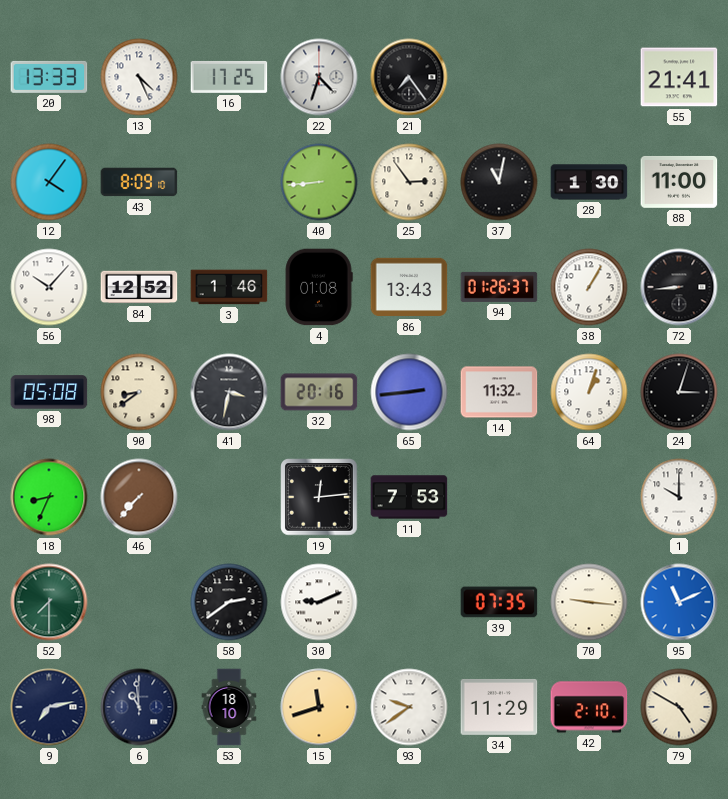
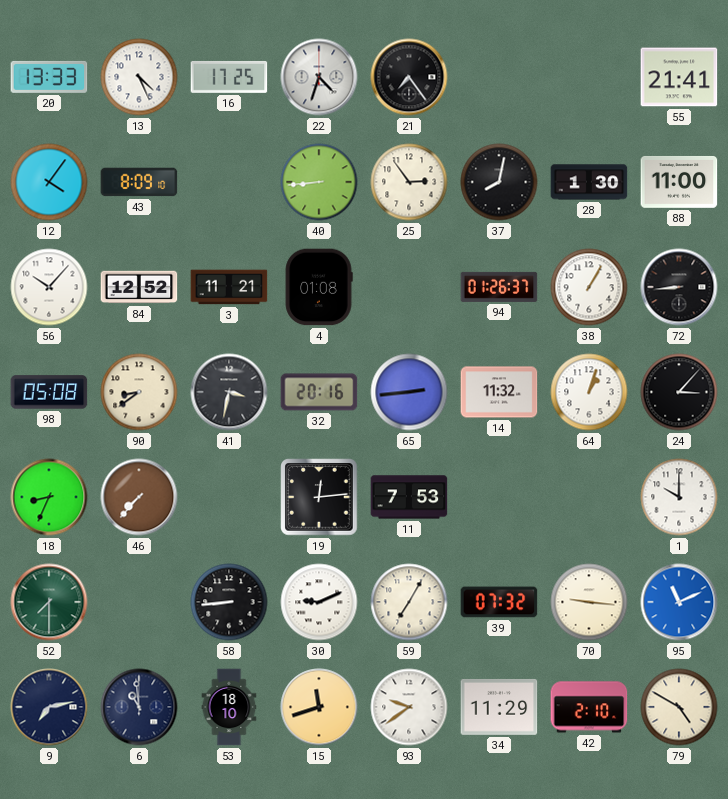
37: 11:02 -> 8:02
3: 1:46 -> 11:21
86: 13:43 -> none
24: 3:03 -> 3:07
58: 2:39 -> 8:44
59: none -> 7:05
39: 07:35 -> 07:32
